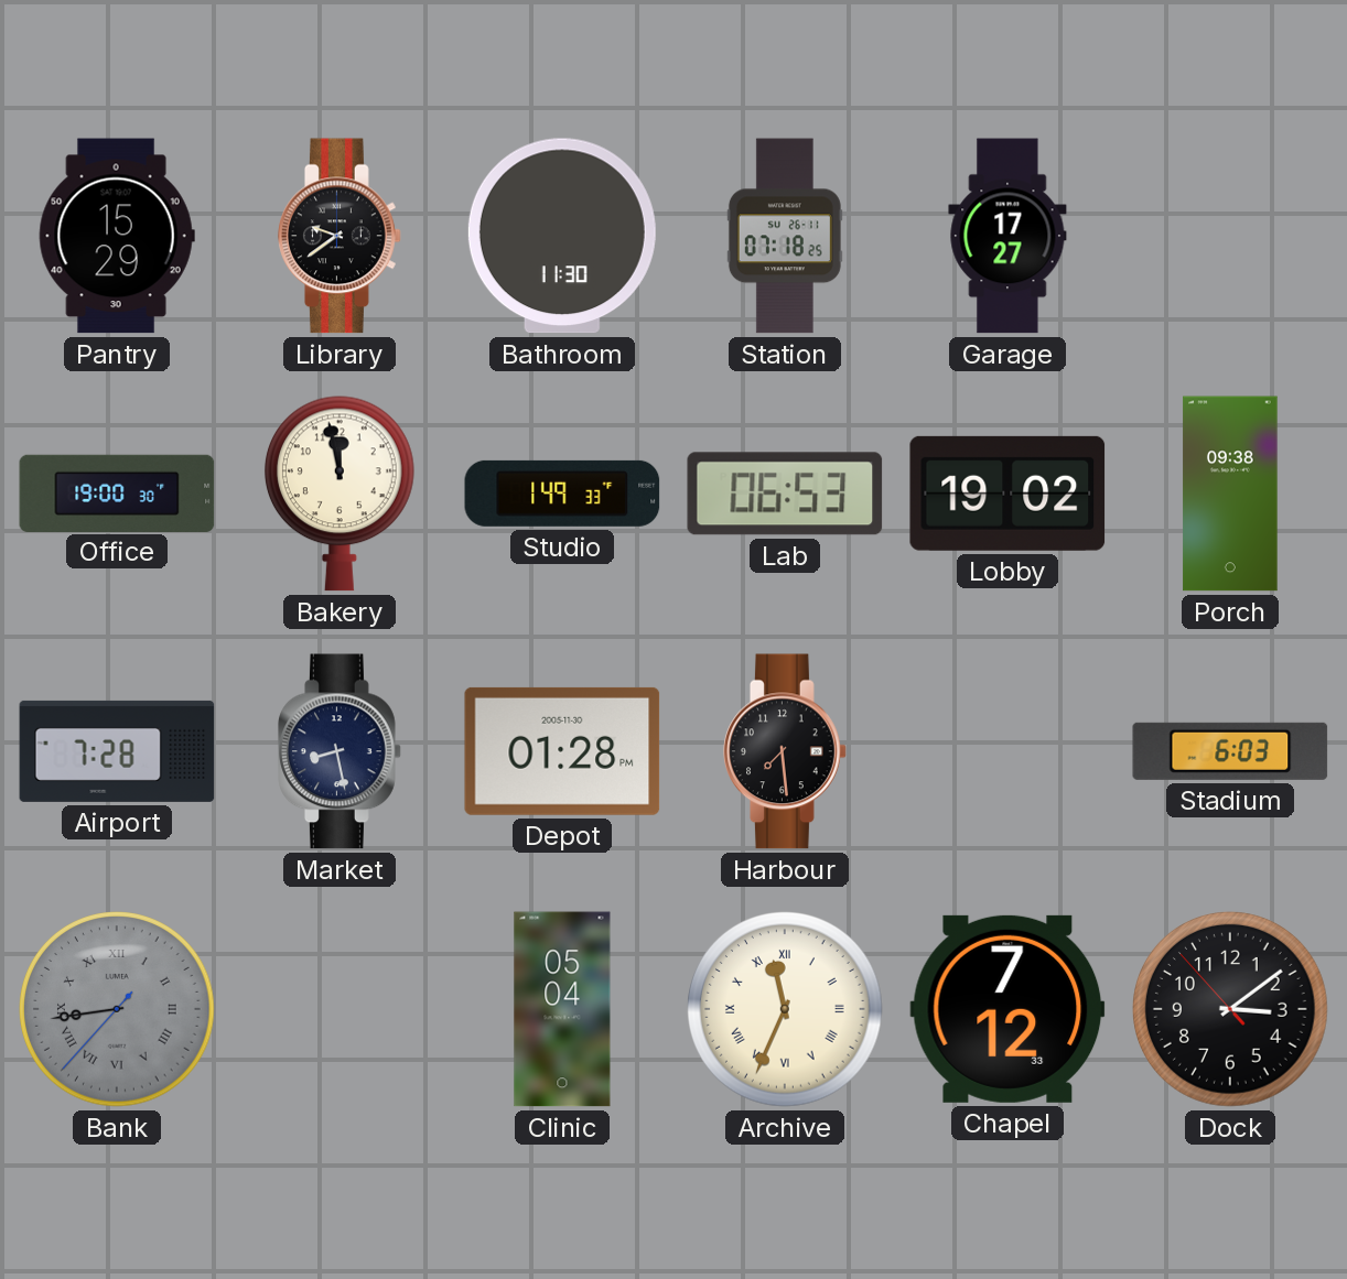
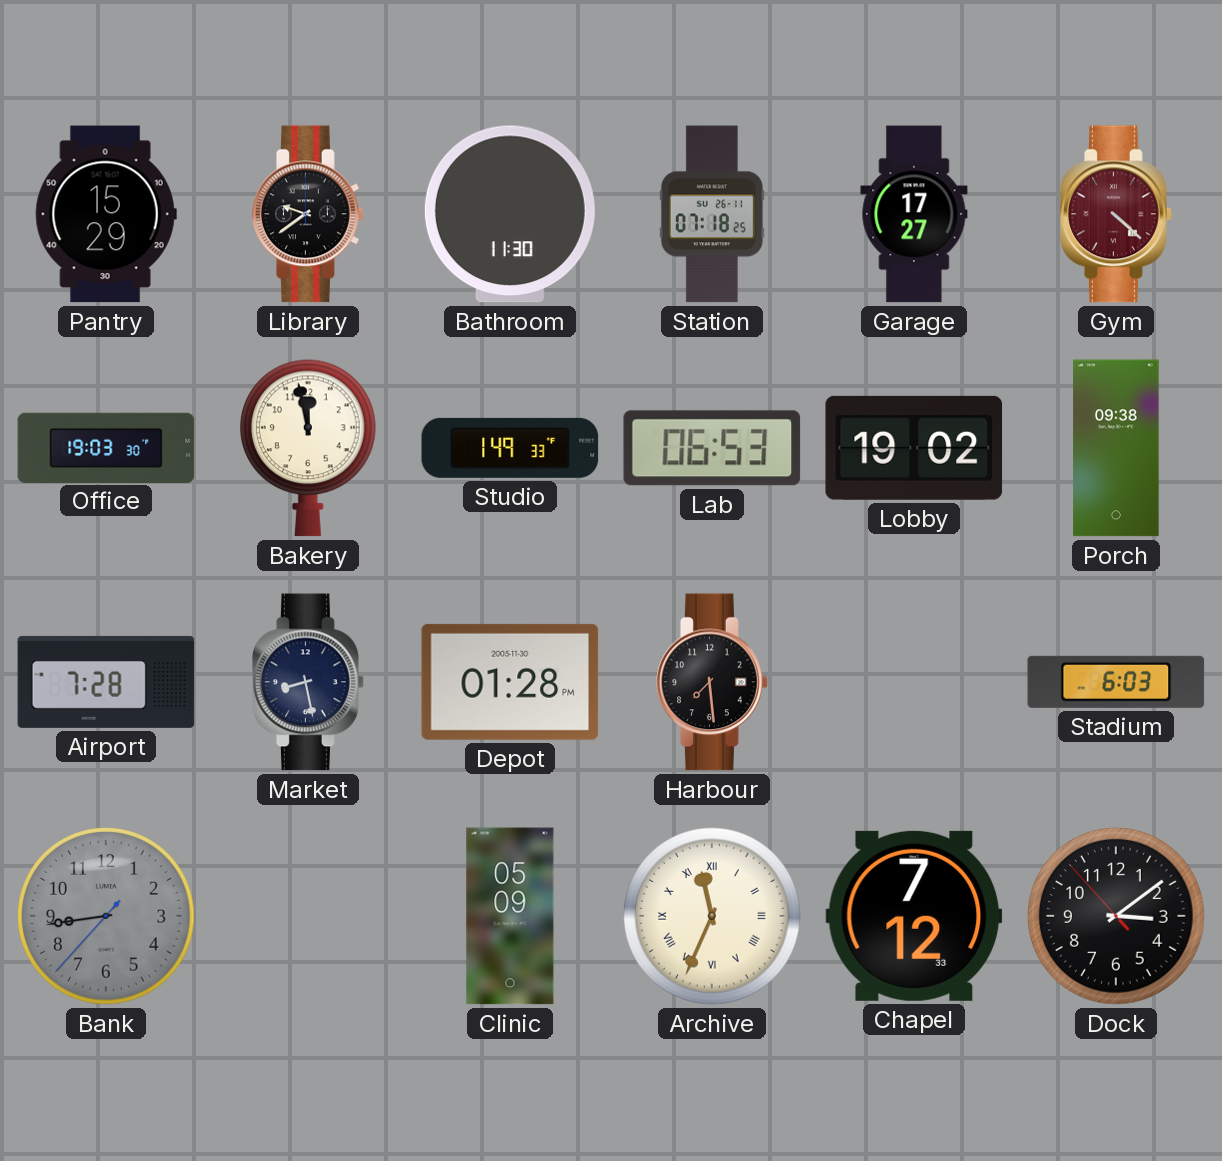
Gym: none -> 4:22
Office: 19:00 -> 19:03
Bank numerals: Roman -> Arabic
Clinic: 05:04 -> 05:09
